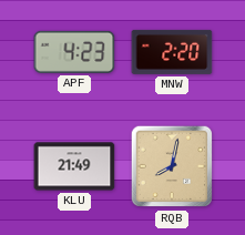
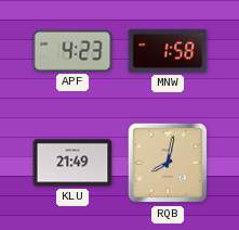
MNW: 2:20 -> 1:58
